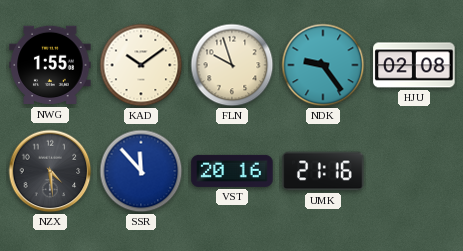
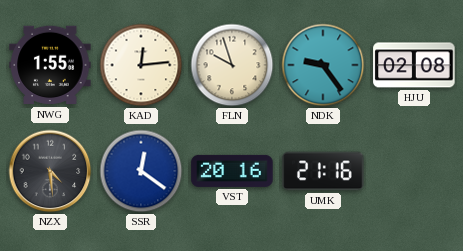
KAD: 10:09 -> 12:14
SSR: 11:53 -> 12:21
